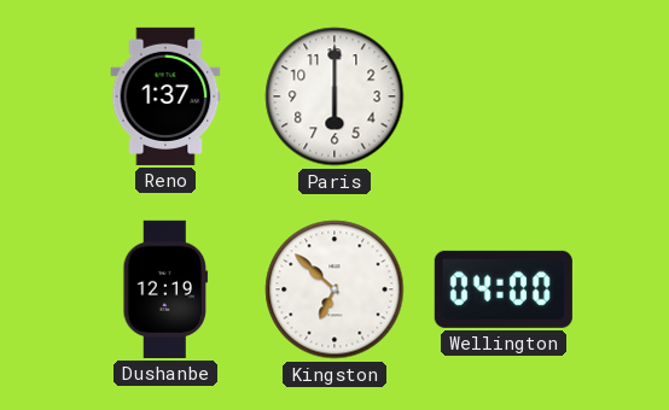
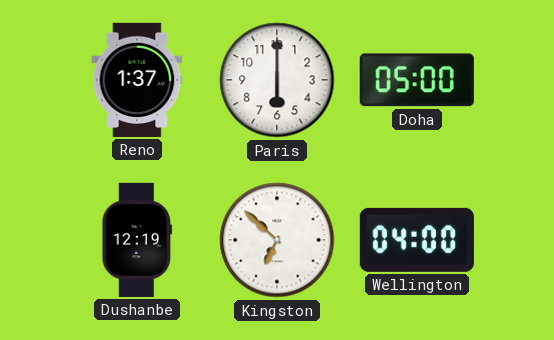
Doha: none -> 05:00
